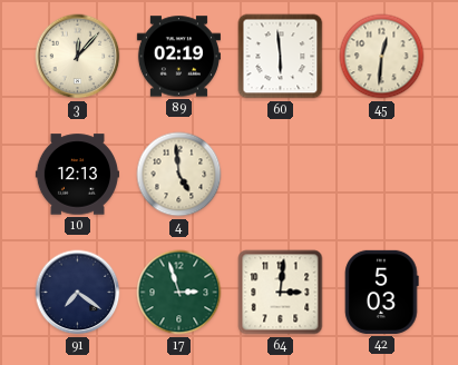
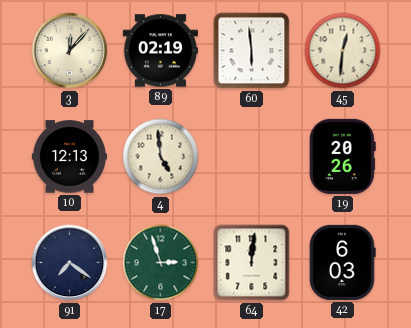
19: none -> 20:26
64: 3:01 -> 12:01
42: 5:03 -> 6:03
